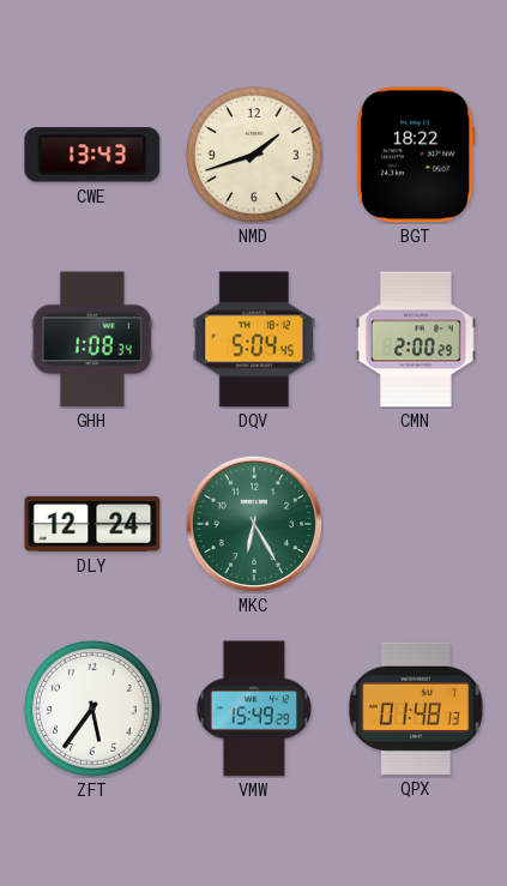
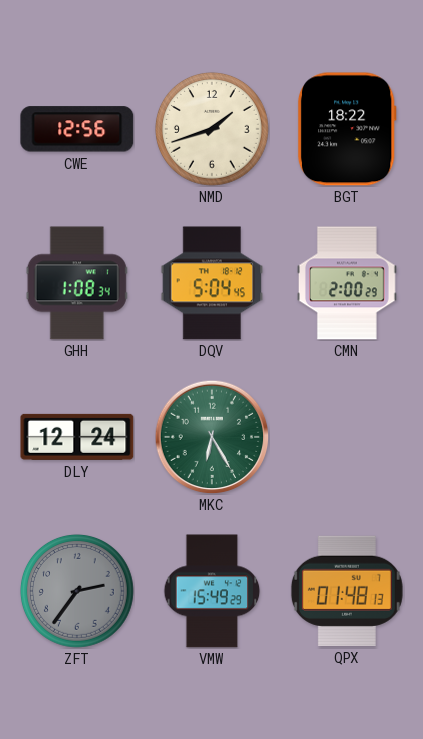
CWE: 13:43 -> 12:56
ZFT: 5:36 -> 2:36
ZFT dial: white -> grey
